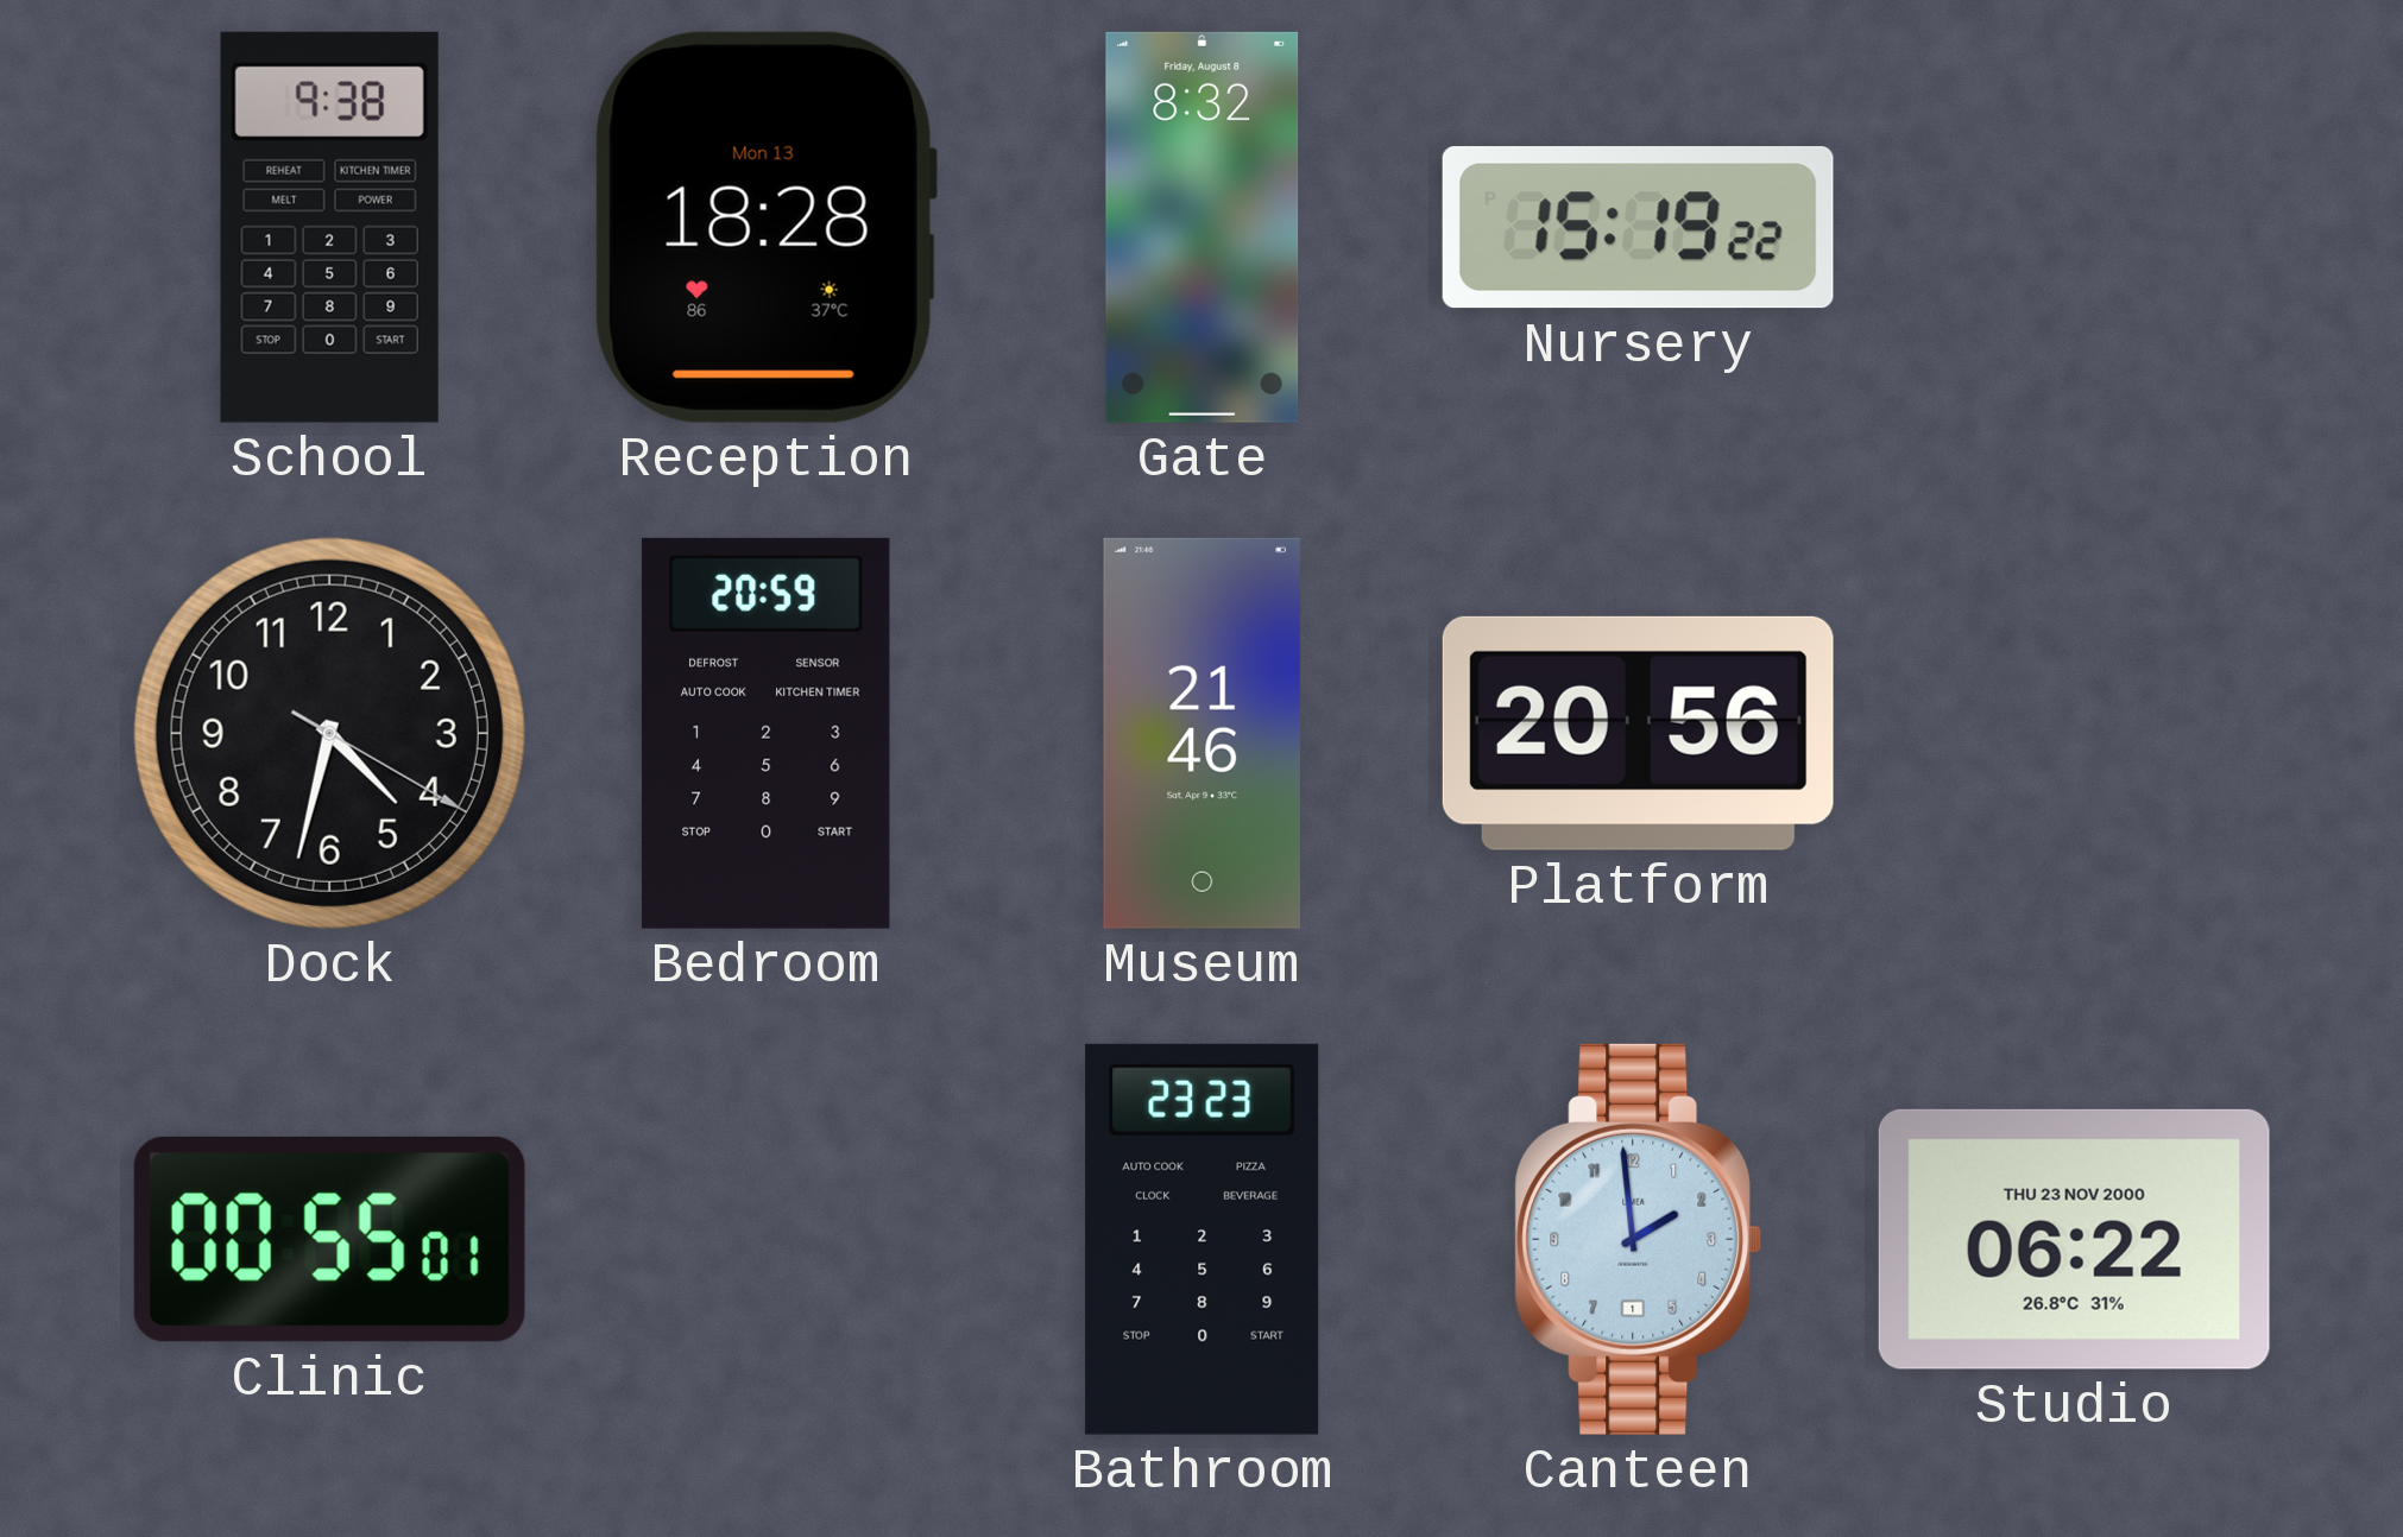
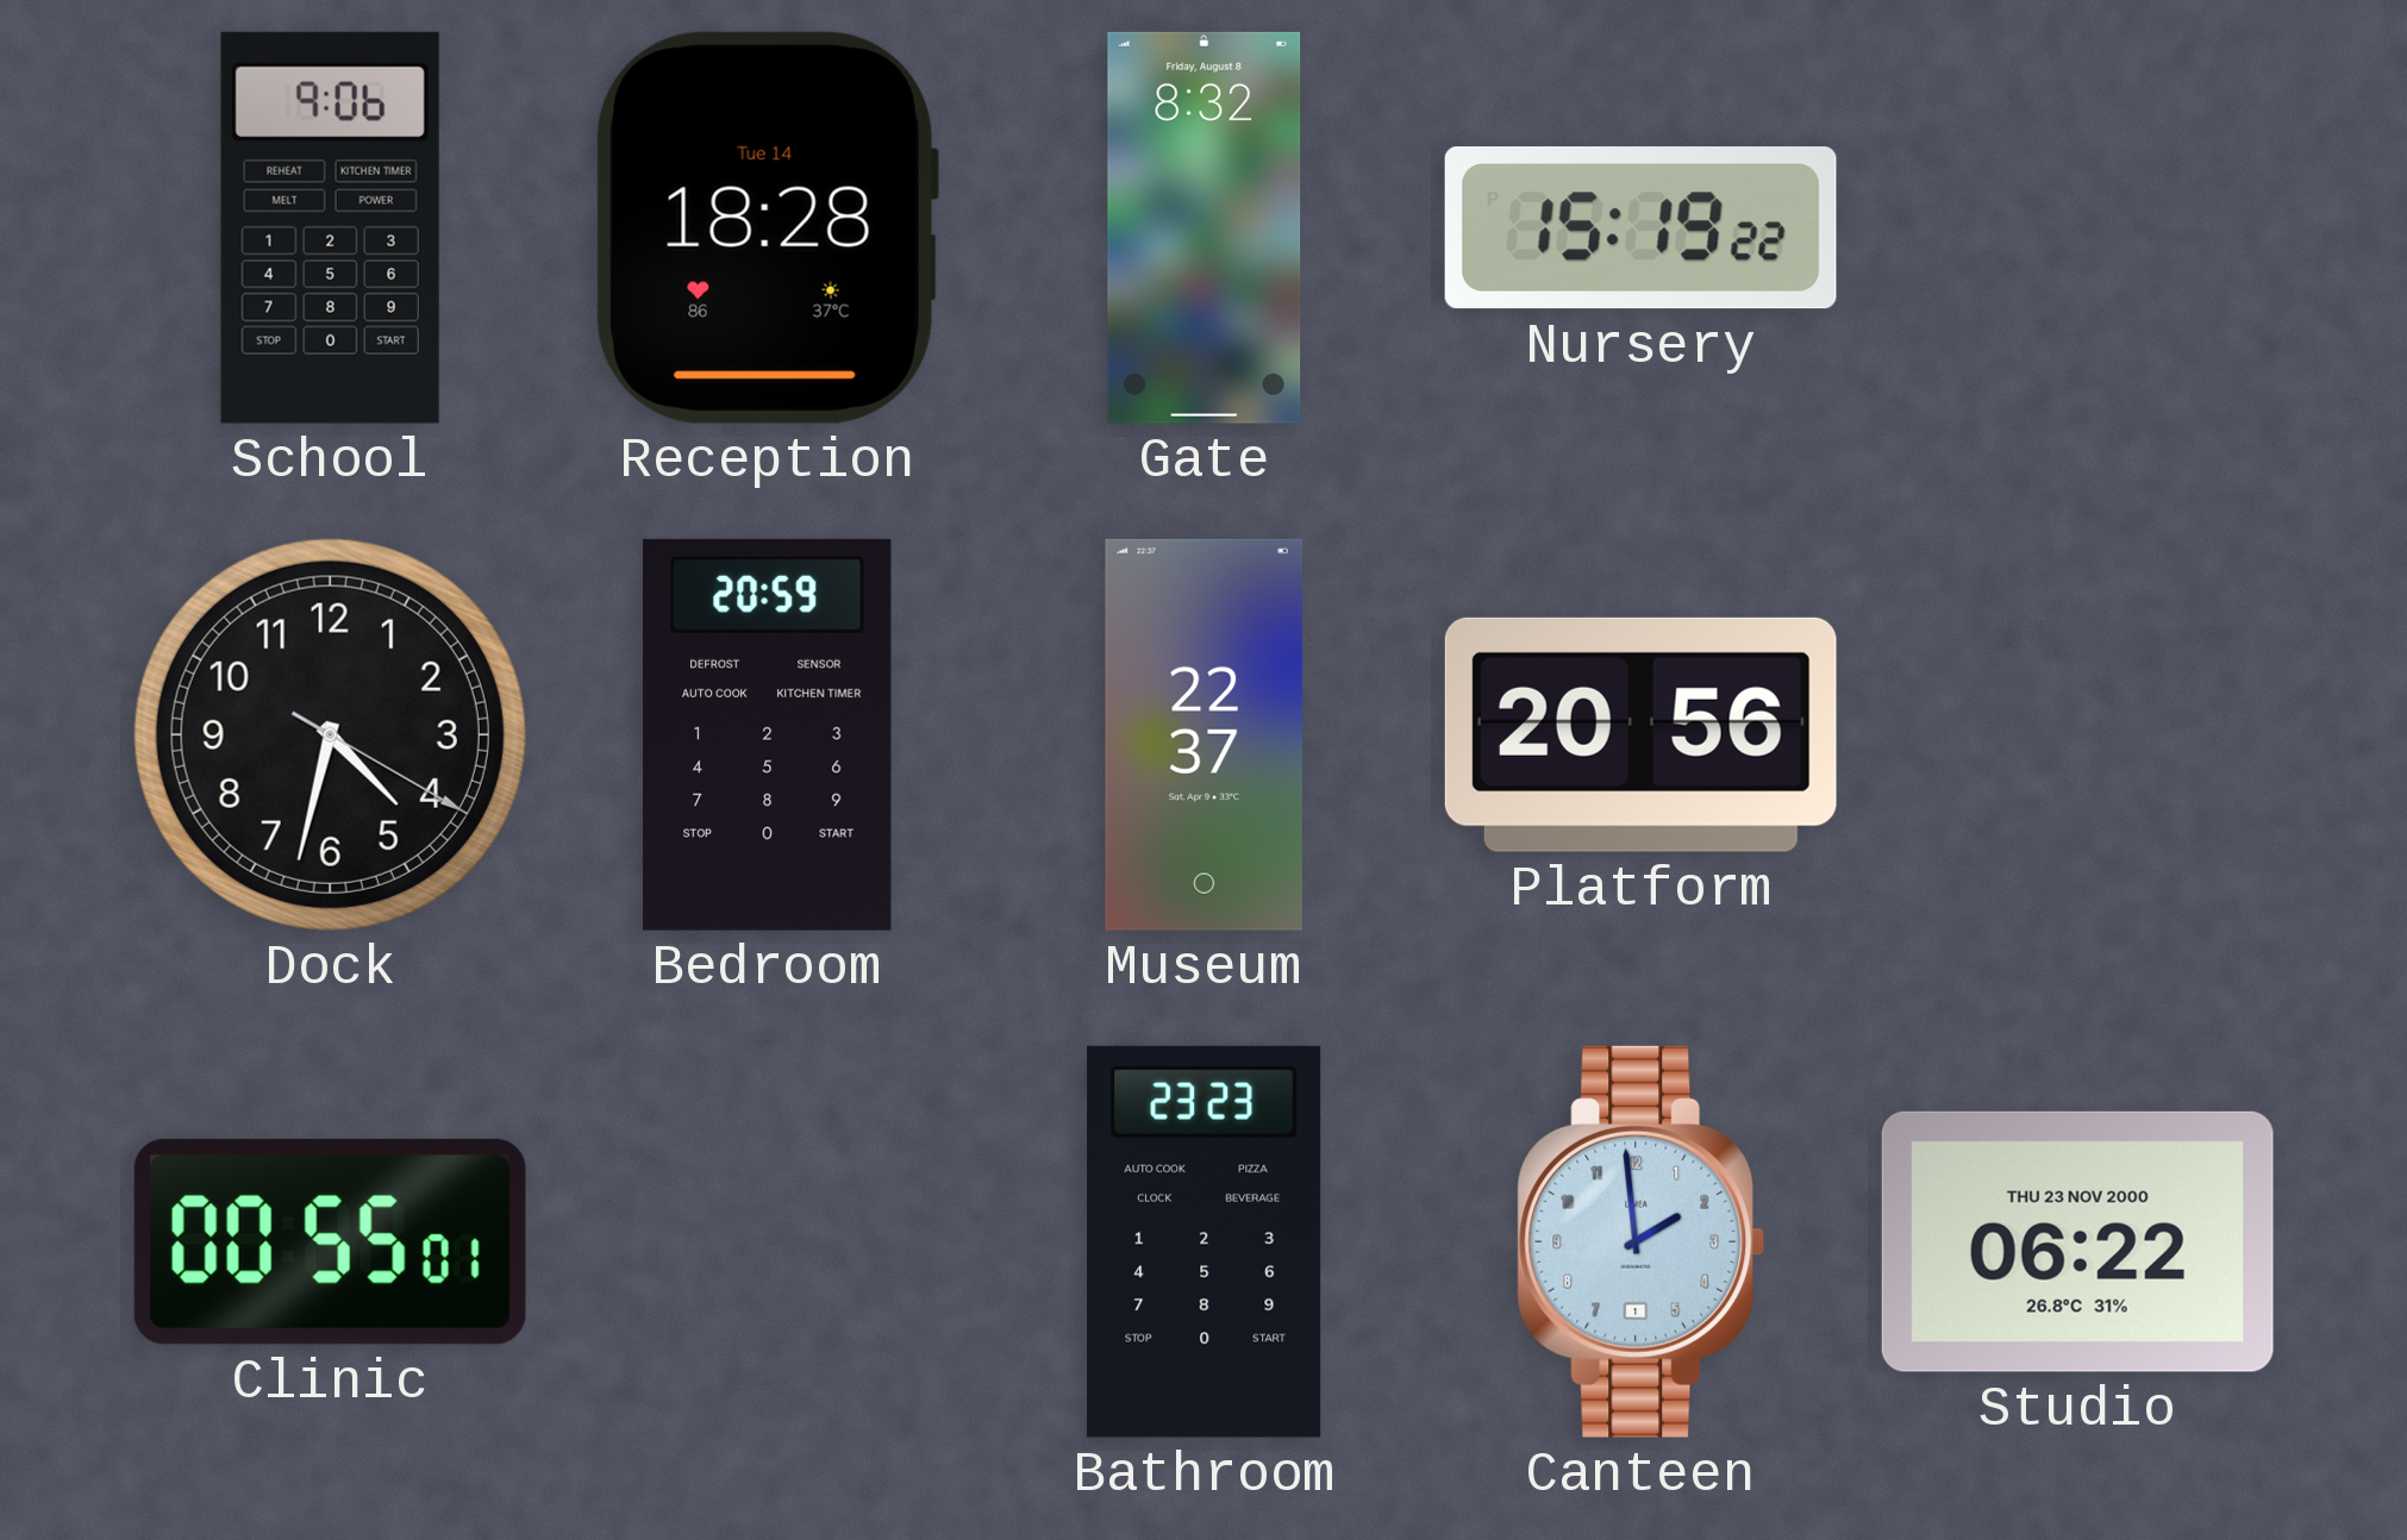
School: 9:38 -> 9:06
Reception date: Mon 13 -> Tue 14
Museum: 21:46 -> 22:37
